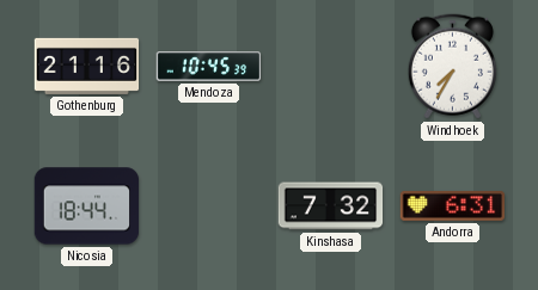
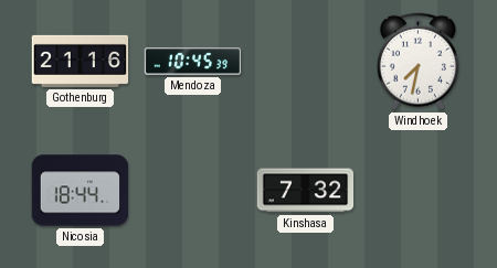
Windhoek: 7:35 -> 7:32
Andorra: 6:31 -> none
